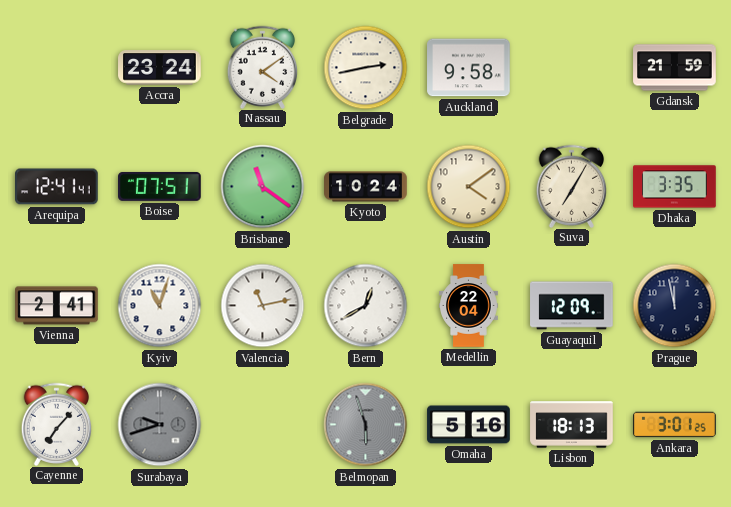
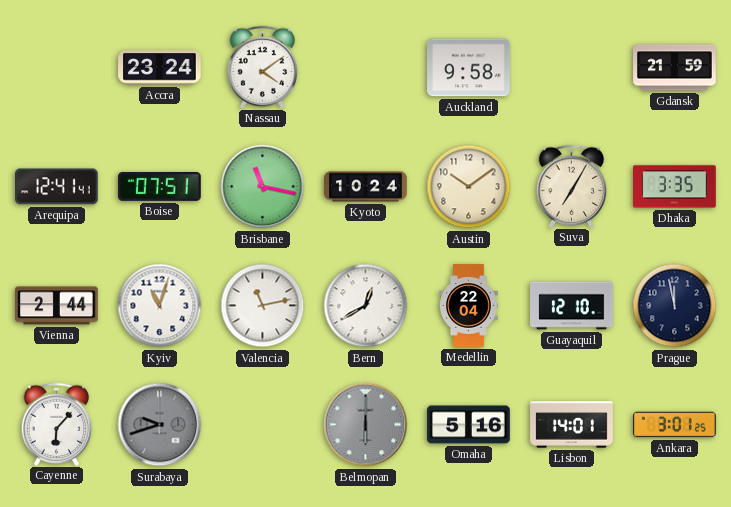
Belgrade: 2:43 -> none
Brisbane: 11:21 -> 11:17
Austin: 4:09 -> 10:09
Vienna: 2:41 -> 2:44
Guayaquil: 12:09 -> 12:10
Cayenne: 7:07 -> 6:07
Belmopan: 5:57 -> 6:00
Lisbon: 18:13 -> 14:01
